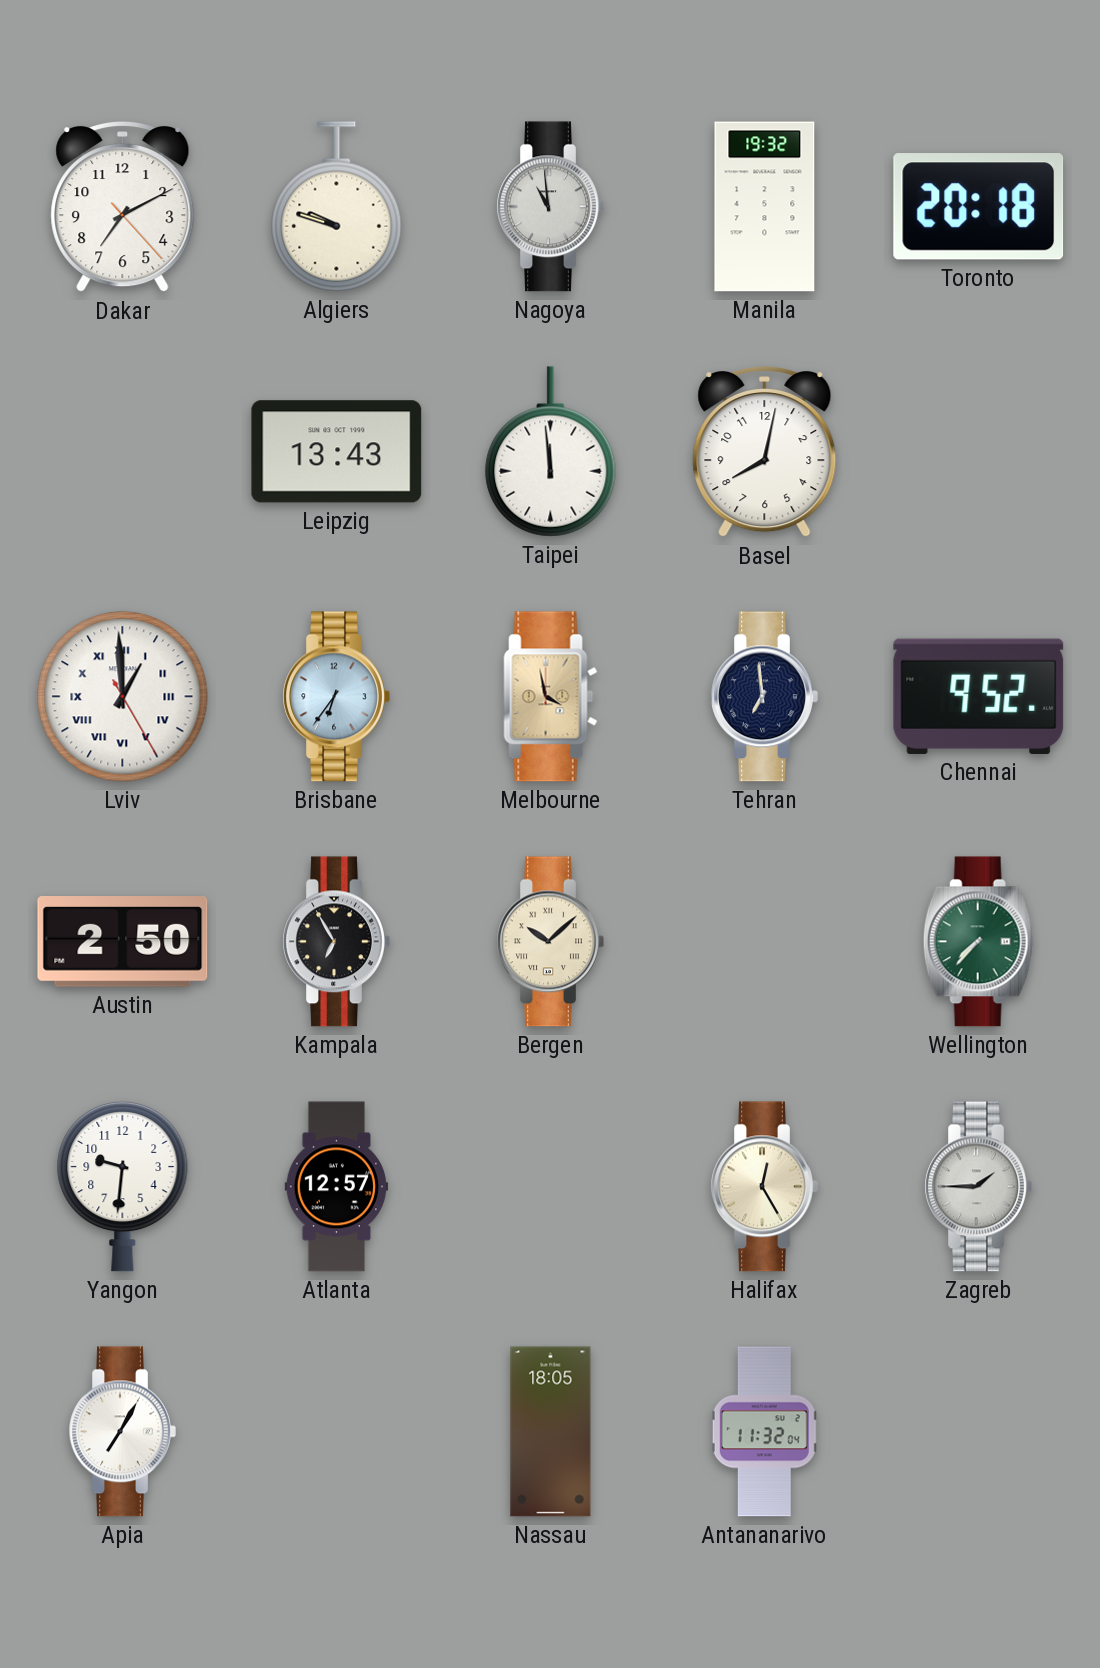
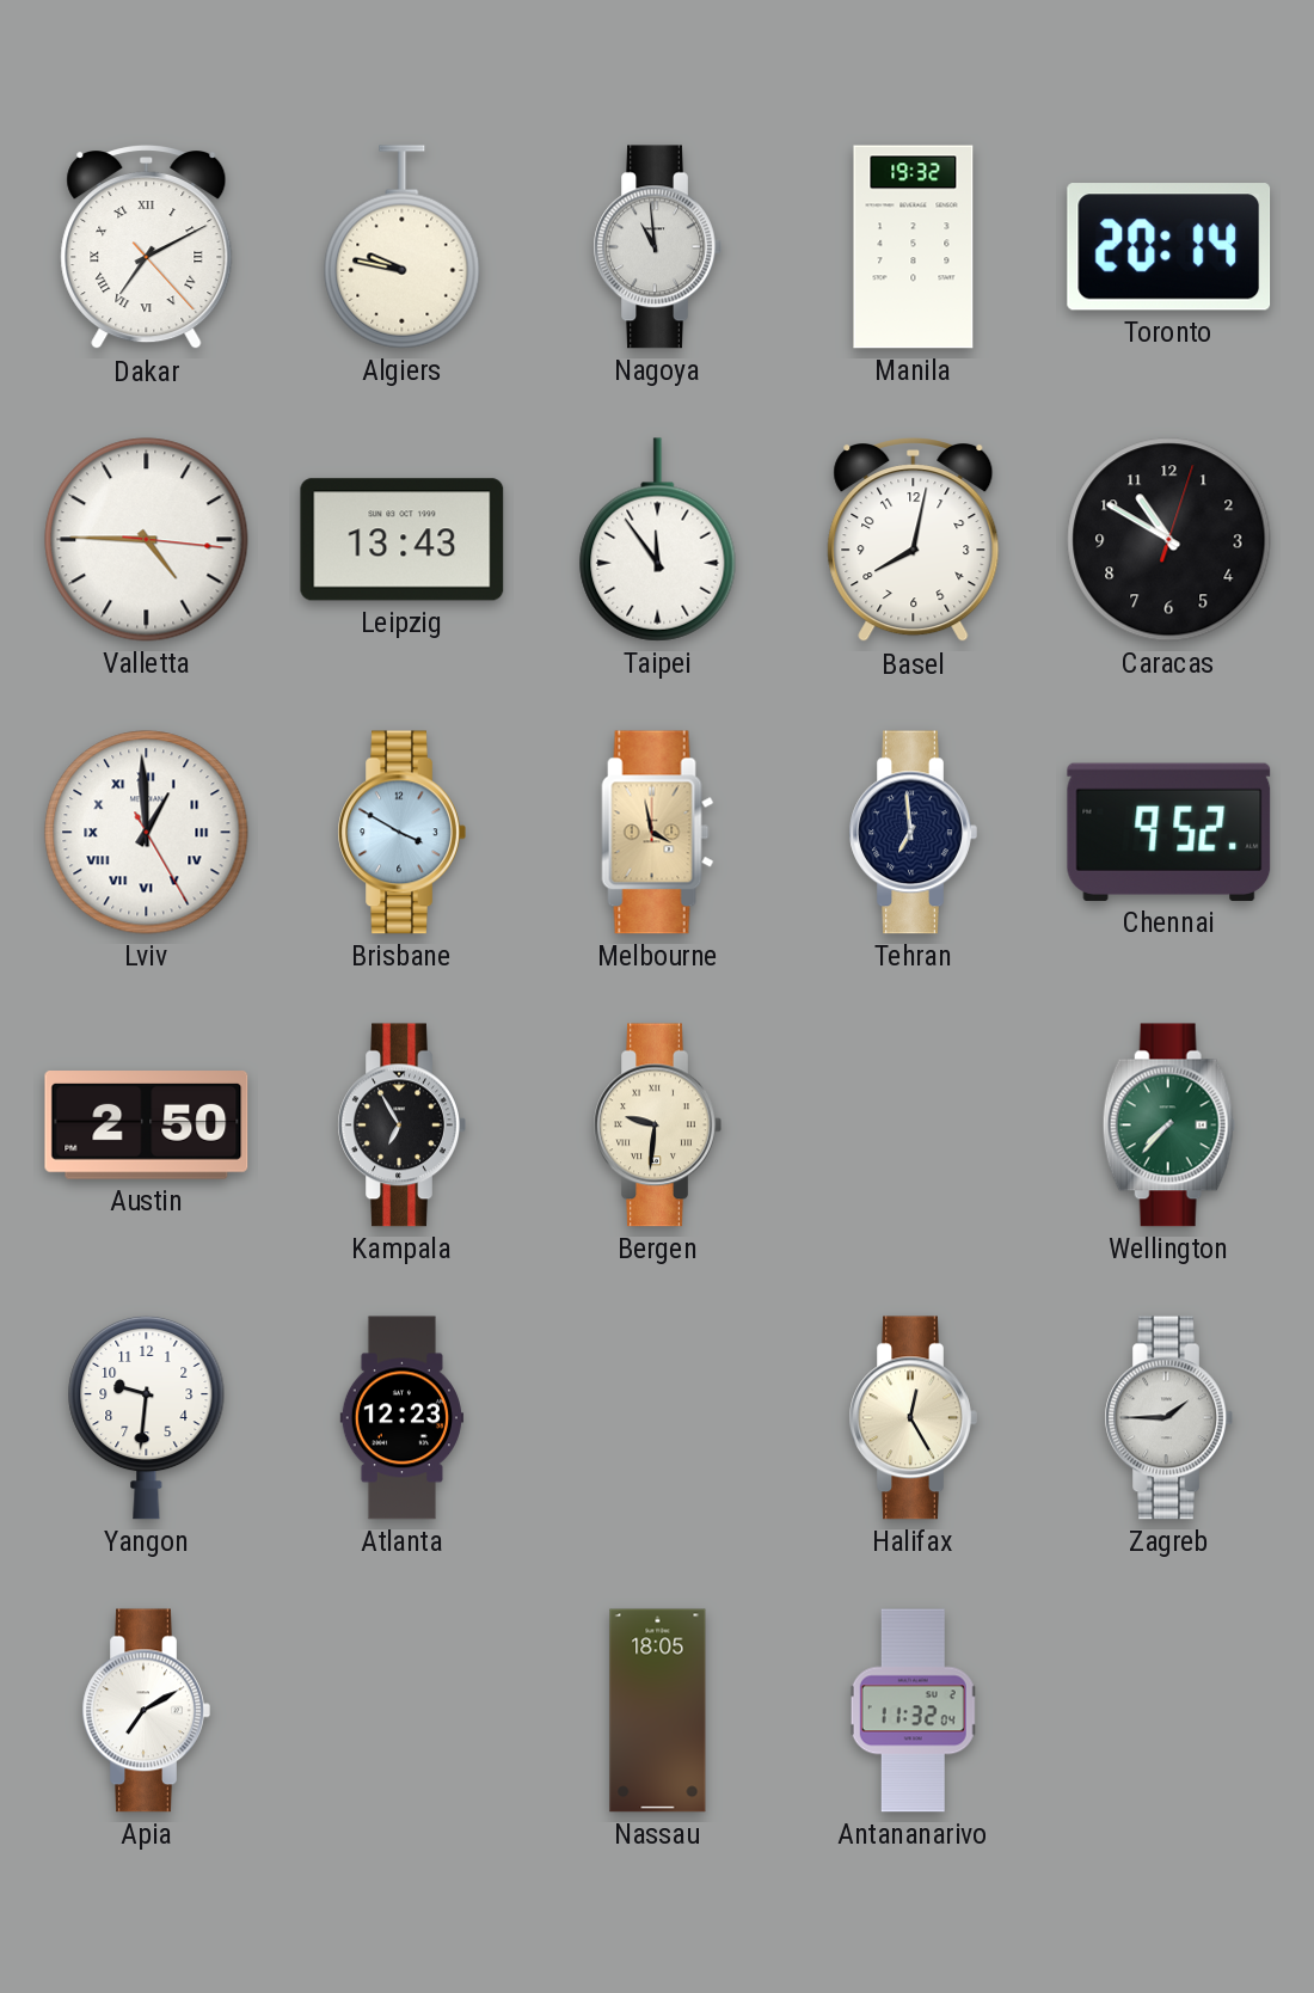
Dakar numerals: Arabic -> Roman
Algiers: 9:48 -> 9:47
Toronto: 20:18 -> 20:14
Valletta: none -> 4:45
Taipei: 11:59 -> 11:54
Caracas: none -> 10:50
Brisbane: 6:36 -> 3:50
Bergen: 10:08 -> 9:31
Atlanta: 12:57 -> 12:23
Apia: 7:05 -> 7:10
